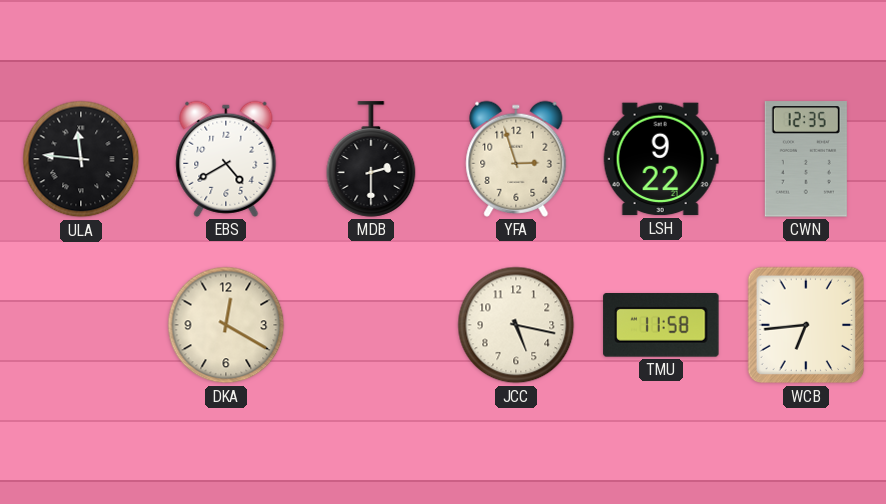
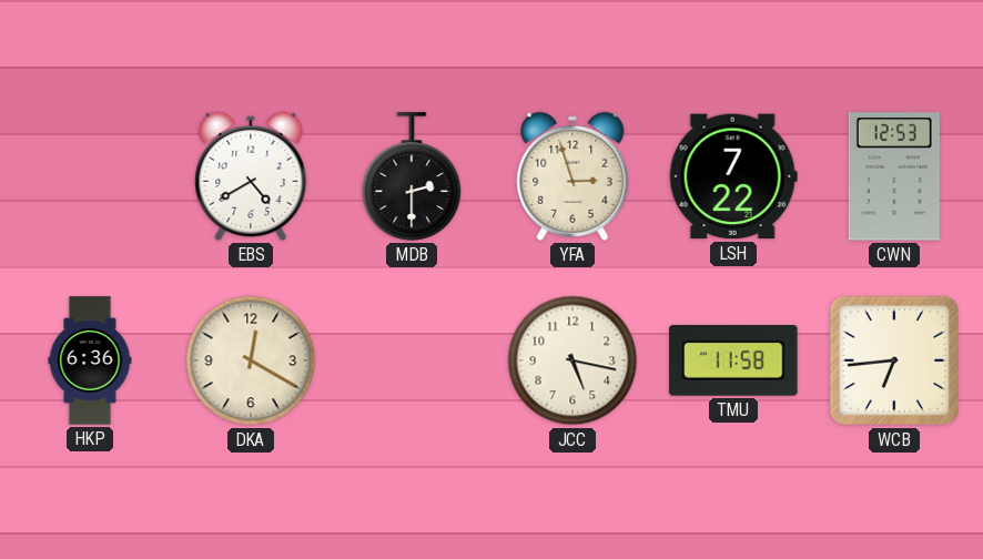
ULA: 11:46 -> none
LSH: 9:22 -> 7:22
CWN: 12:35 -> 12:53
HKP: none -> 6:36
